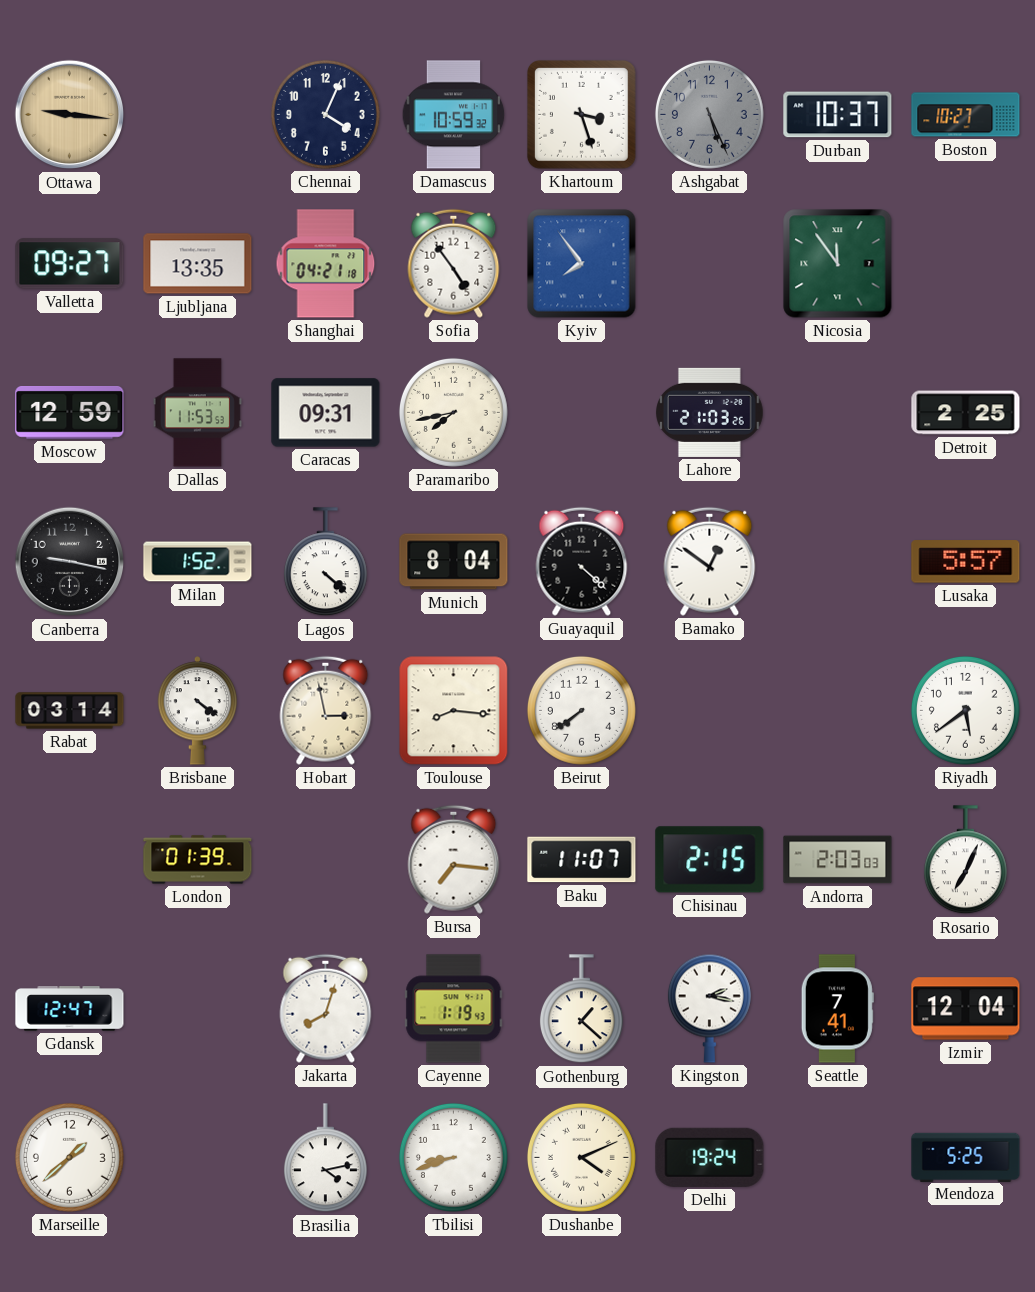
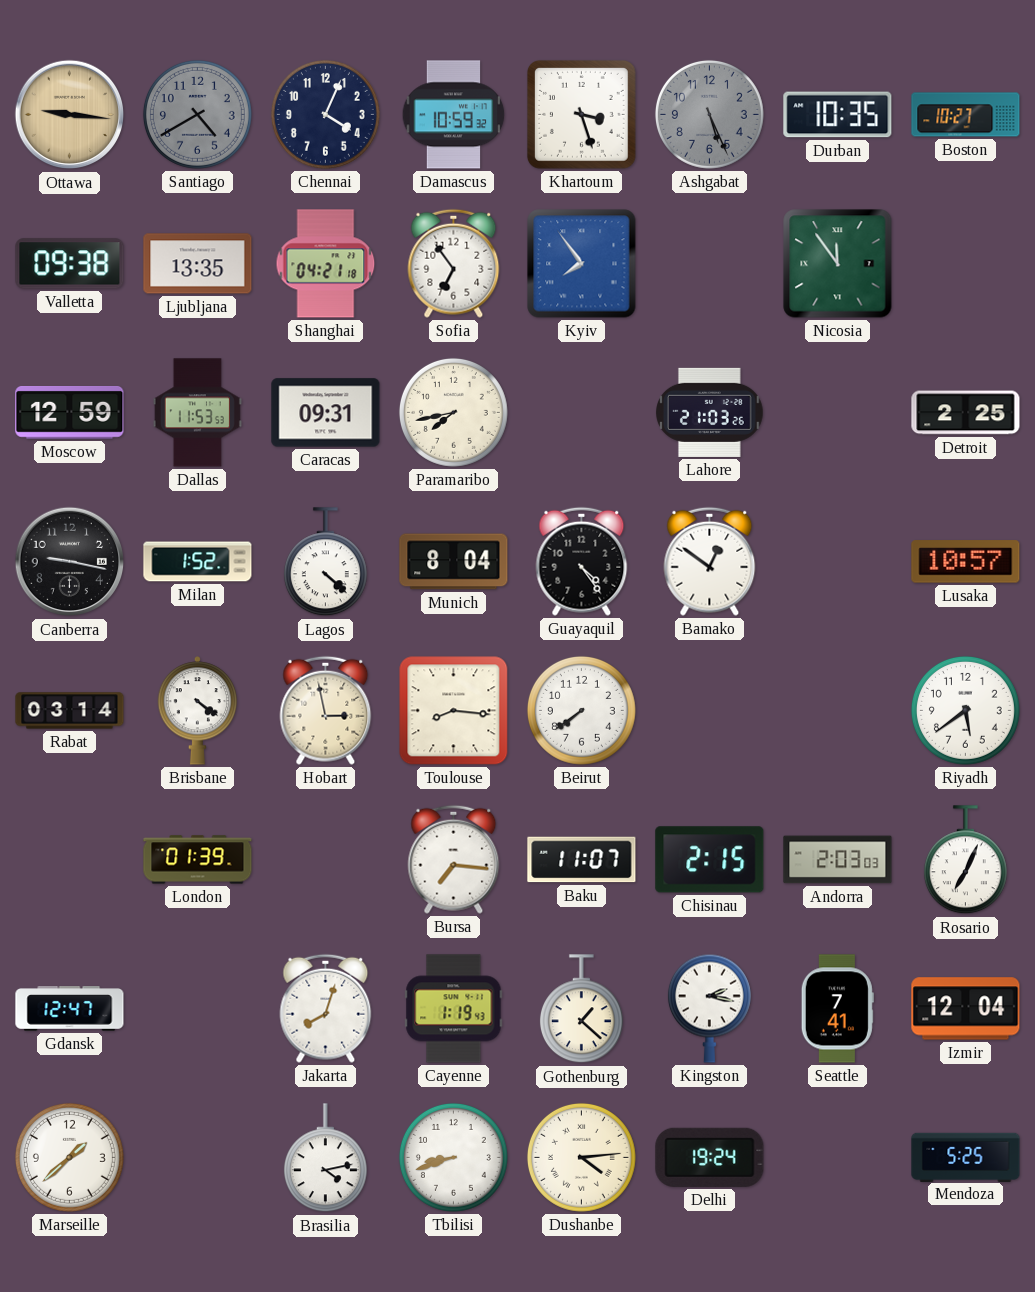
Santiago: none -> 4:40
Durban: 10:37 -> 10:35
Valletta: 09:27 -> 09:38
Sofia: 4:54 -> 6:54
Guayaquil: 4:22 -> 4:24
Lusaka: 5:57 -> 10:57
Dushanbe: 4:11 -> 4:14
